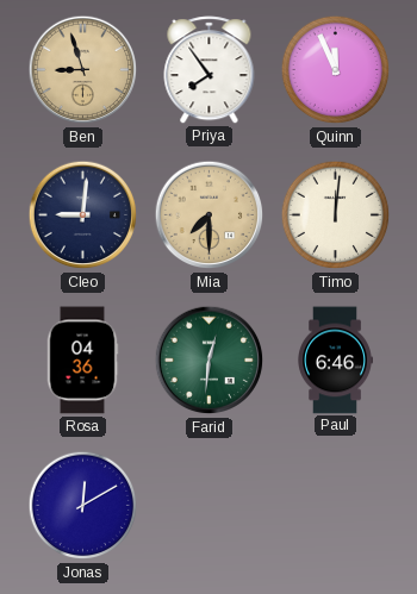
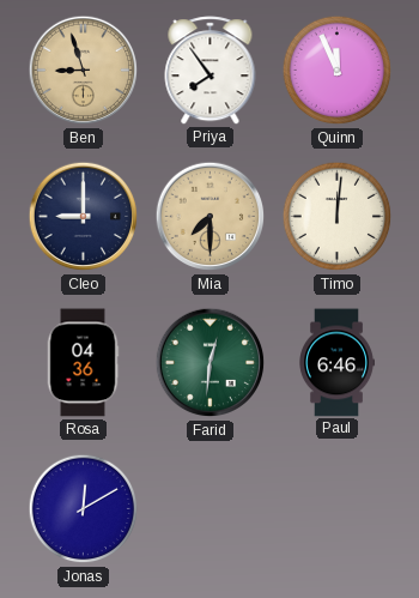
Cleo: 9:01 -> 9:00
